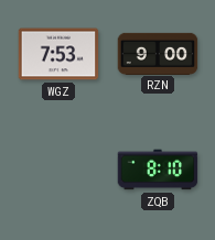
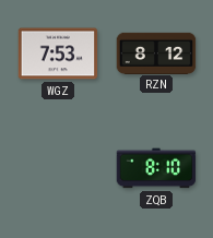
RZN: 9:00 -> 8:12
